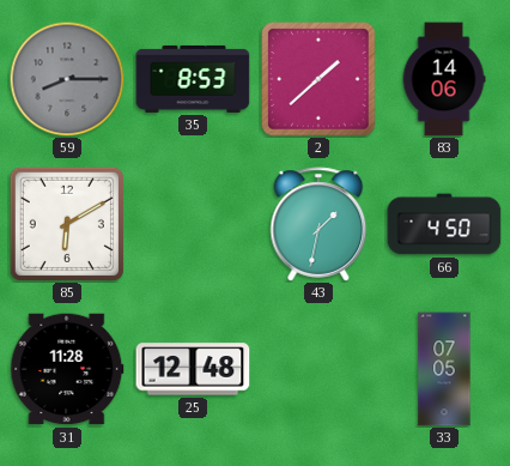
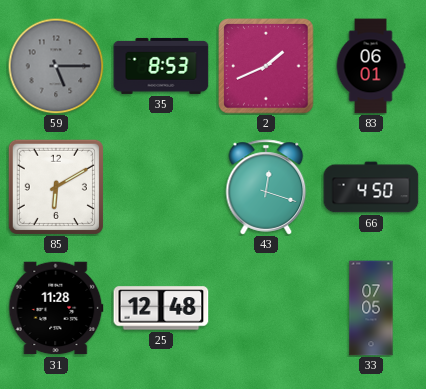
59: 8:15 -> 5:15
2: 1:38 -> 1:41
83: 14:06 -> 06:01
43: 1:32 -> 12:18
